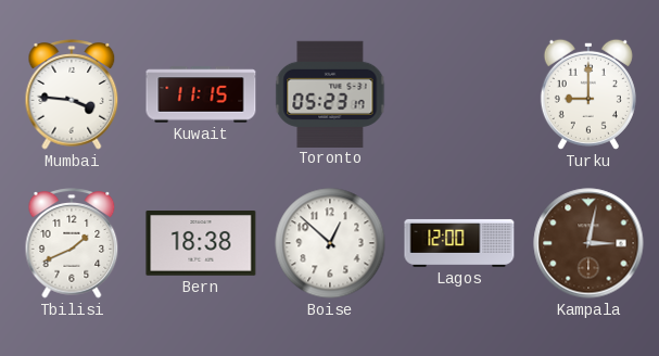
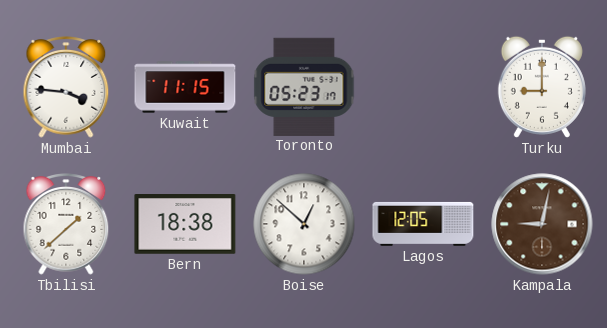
Tbilisi: 1:41 -> 1:38
Lagos: 12:00 -> 12:05
Kampala: 3:02 -> 9:02
